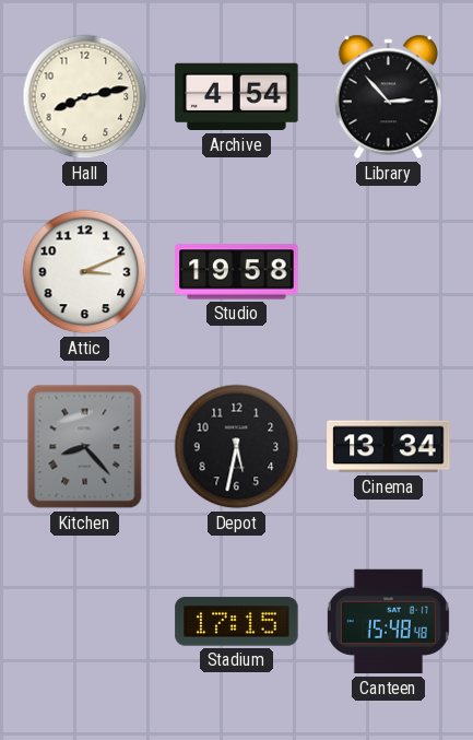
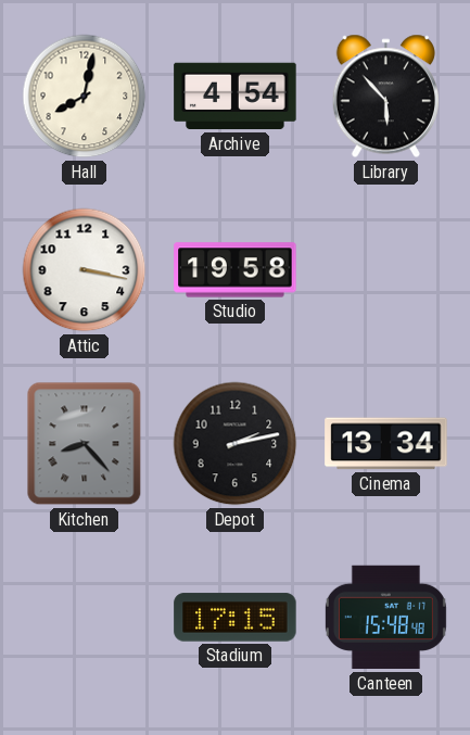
Hall: 8:13 -> 8:02
Library: 2:53 -> 5:53
Attic: 3:11 -> 3:17
Depot: 5:32 -> 2:13
